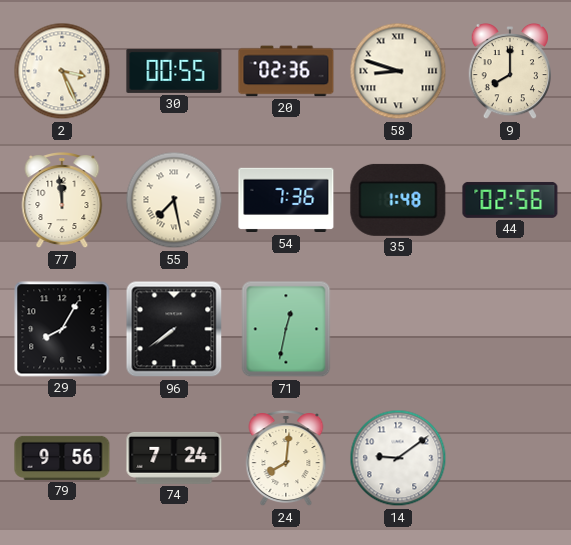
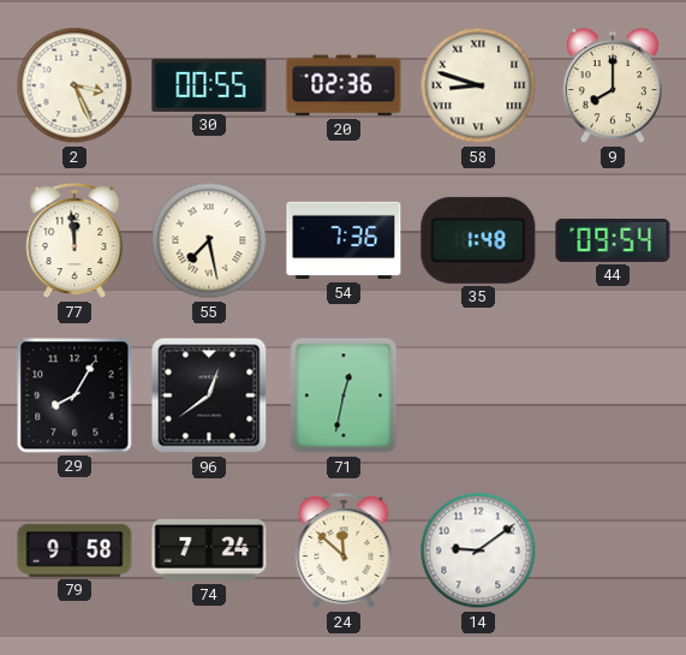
44: 02:56 -> 09:54
96: 7:39 -> 12:39
79: 9:56 -> 9:58
24: 8:01 -> 11:52
